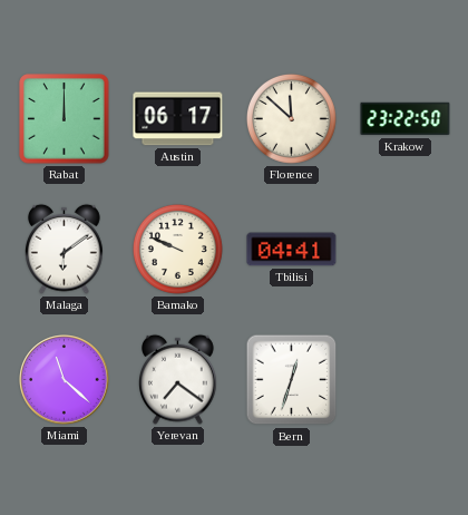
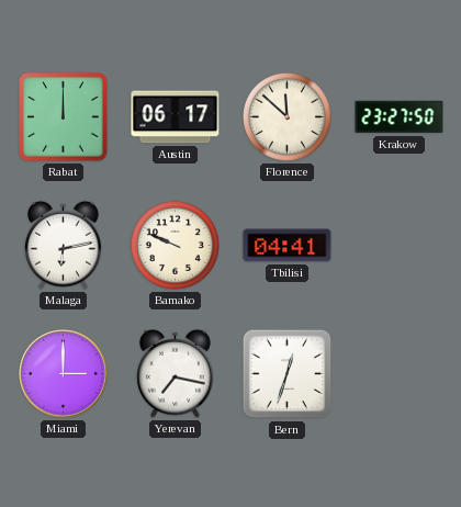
Krakow: 23:22 -> 23:27
Malaga: 6:09 -> 6:13
Miami: 11:22 -> 3:00
Yerevan: 7:21 -> 7:17
